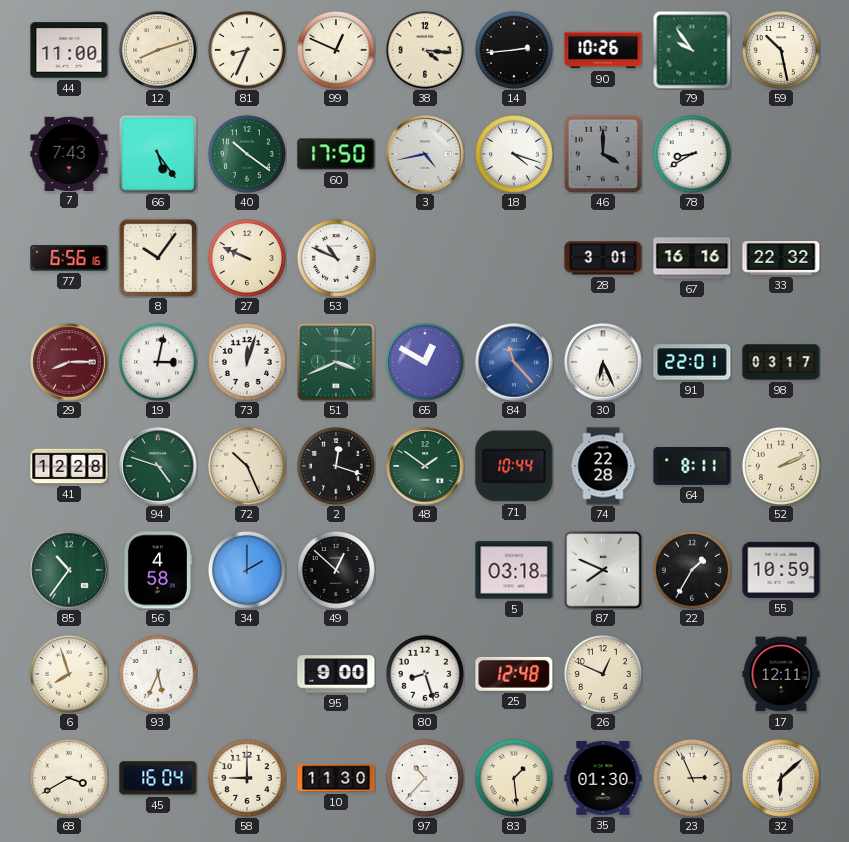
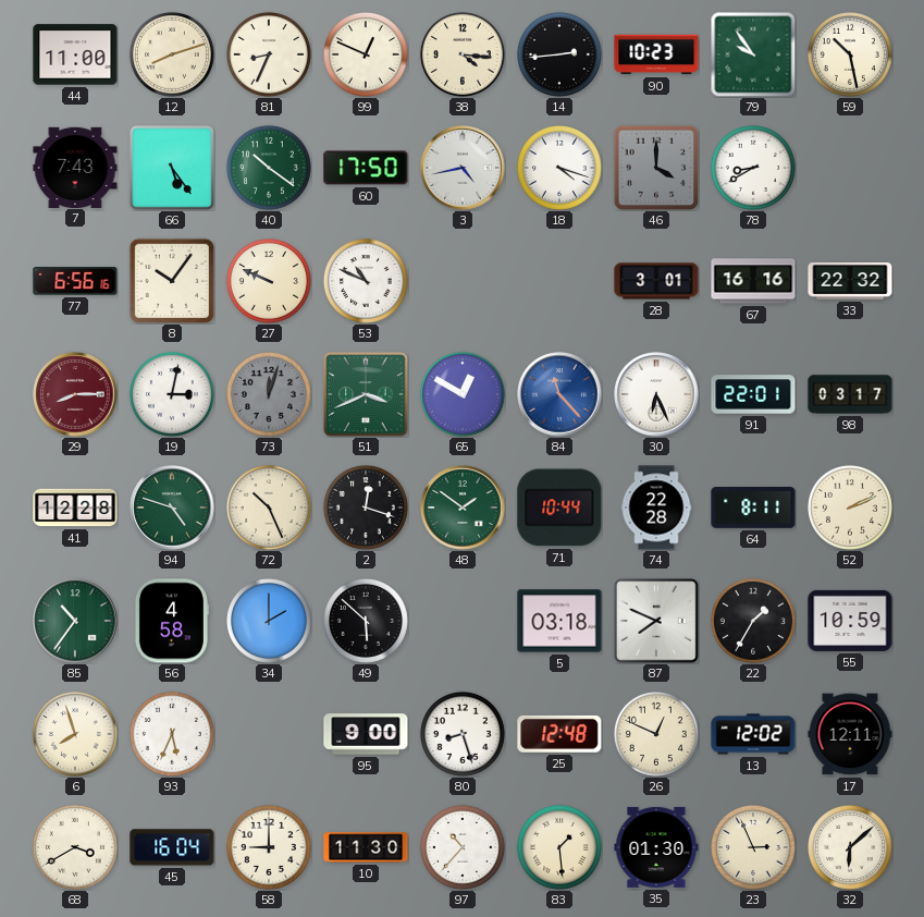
90: 10:26 -> 10:23
73 dial: white -> grey
49: 12:52 -> 5:52
13: none -> 12:02
